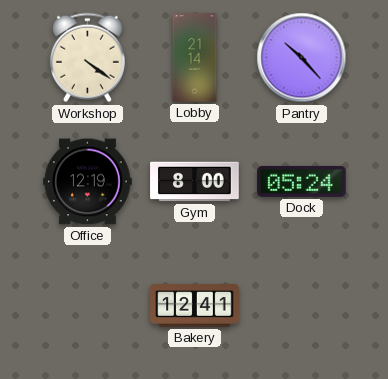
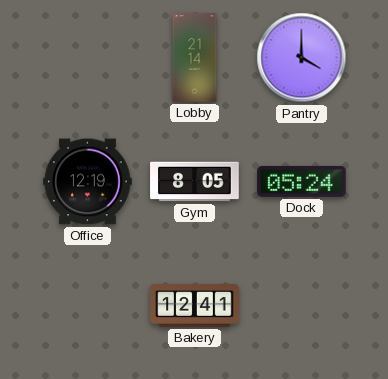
Workshop: 4:21 -> none
Pantry: 10:23 -> 4:00
Gym: 8:00 -> 8:05
